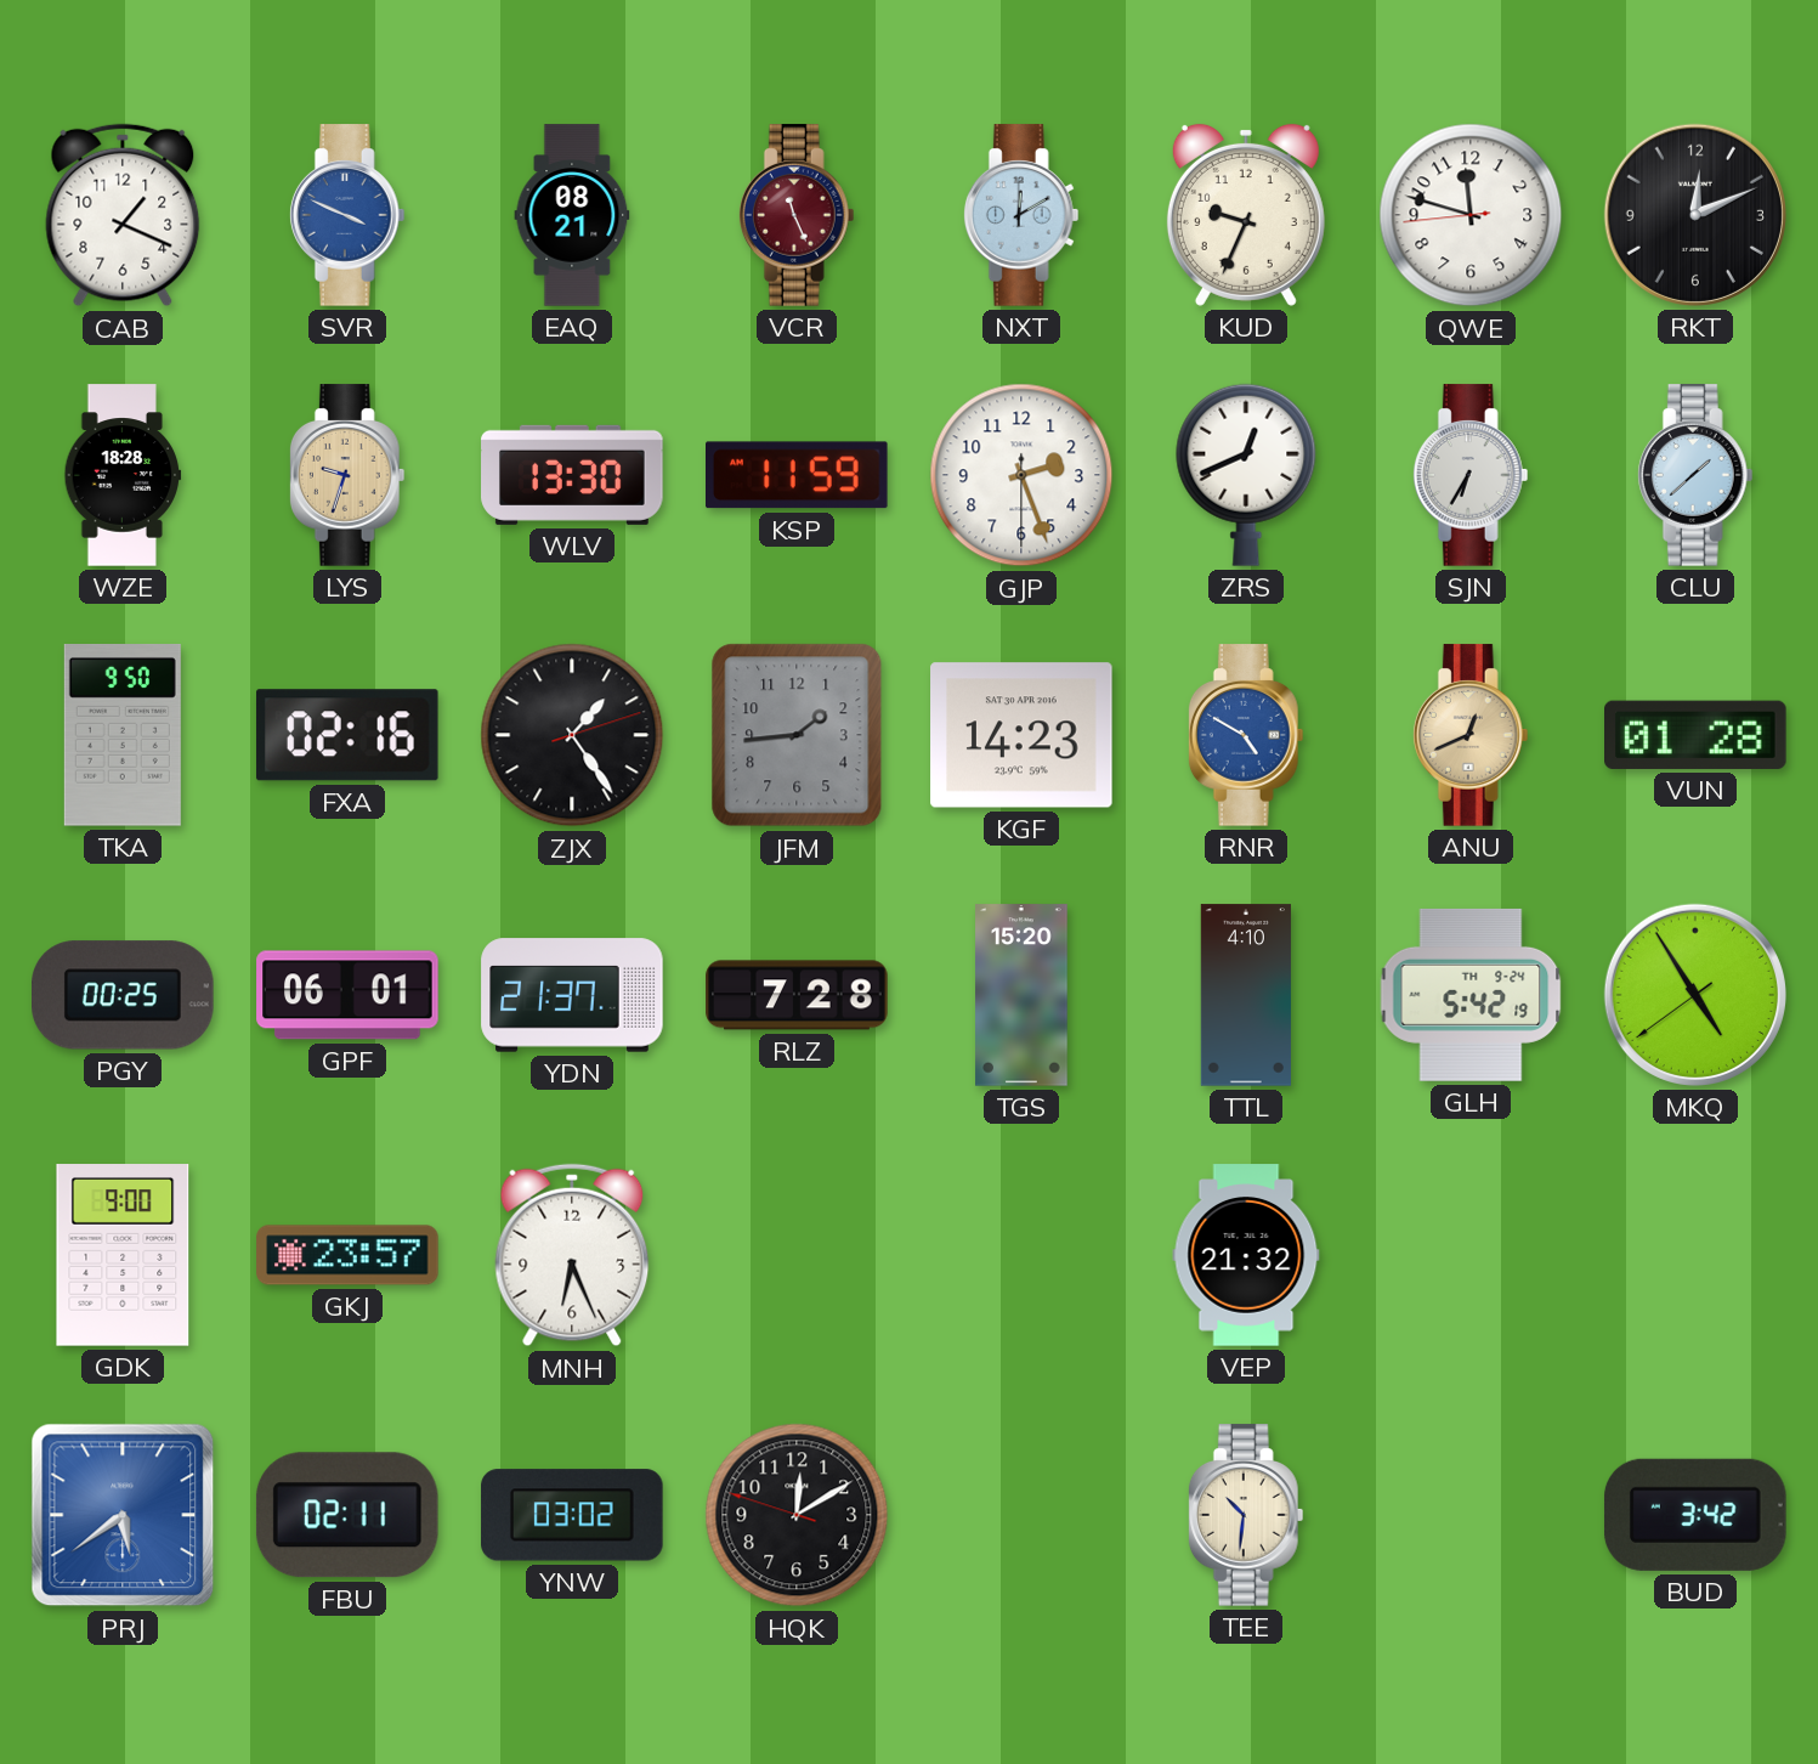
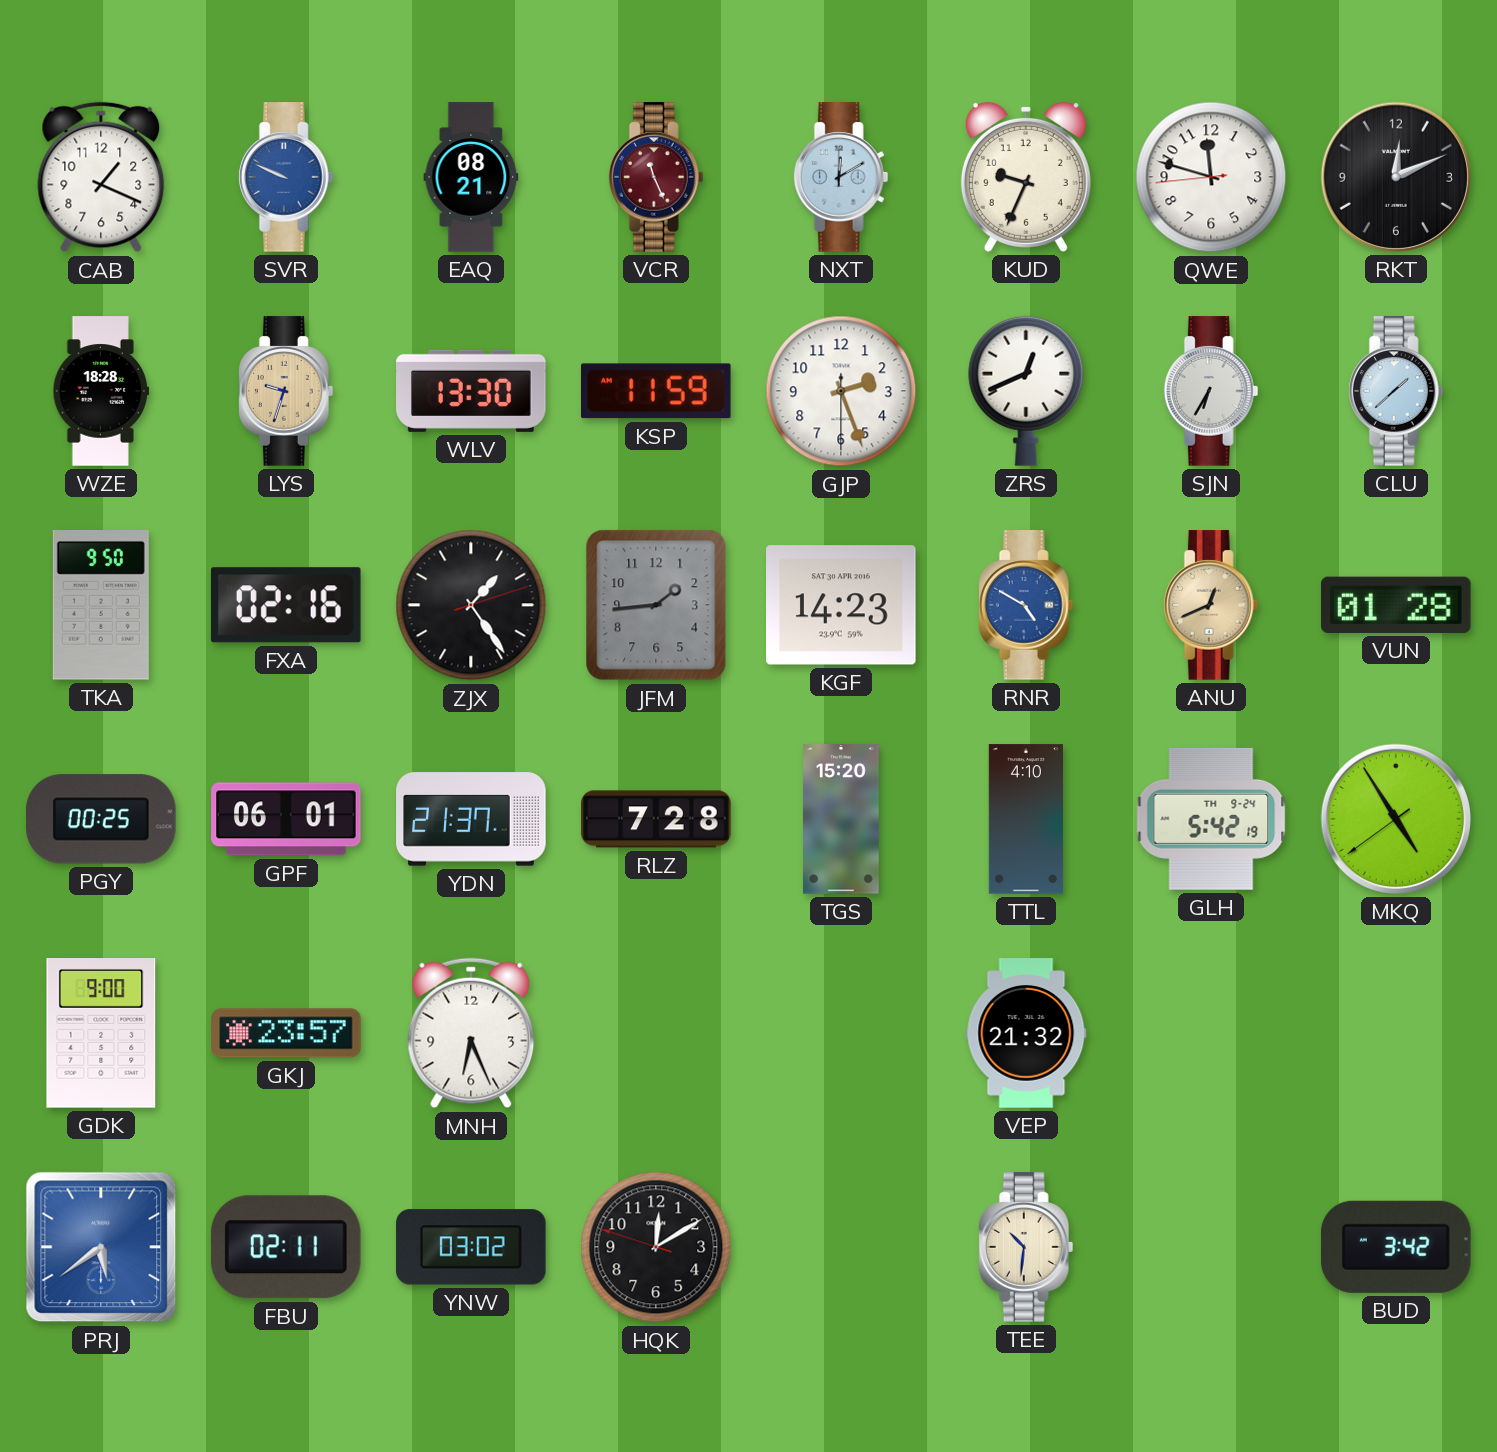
SVR: 3:49 -> 9:49
